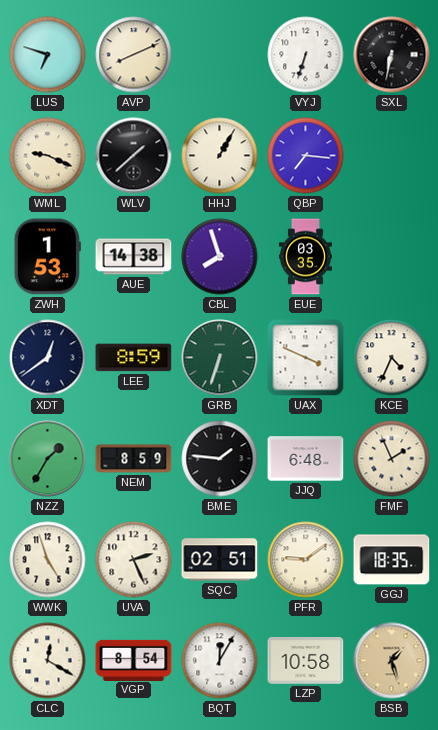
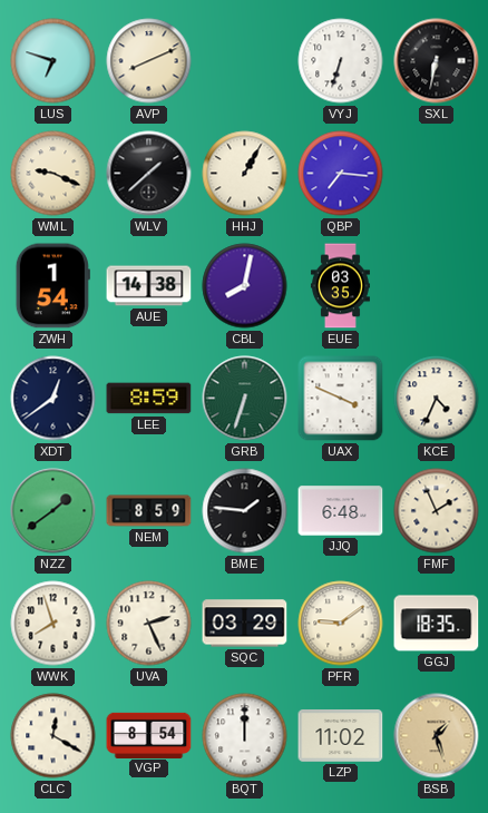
ZWH: 1:53 -> 1:54
CBL: 7:57 -> 8:02
NZZ: 1:35 -> 1:39
WWK: 4:57 -> 7:57
SQC: 02:51 -> 03:29
BQT: 12:05 -> 12:00
LZP: 10:58 -> 11:02
